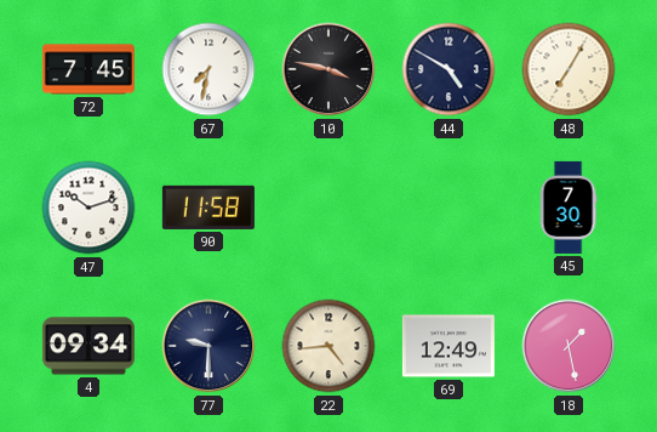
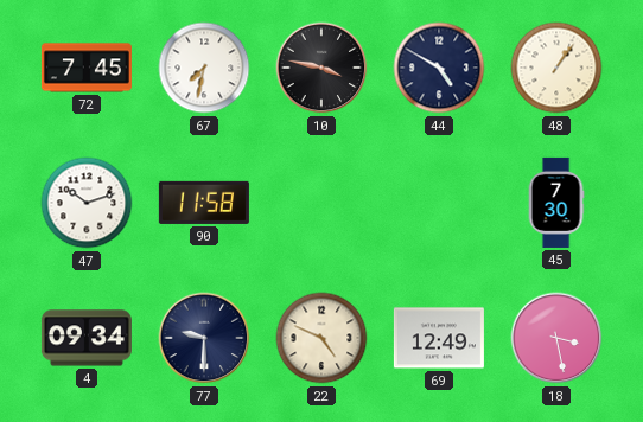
48: 7:05 -> 1:06
22: 4:44 -> 4:49
18: 1:28 -> 3:28
